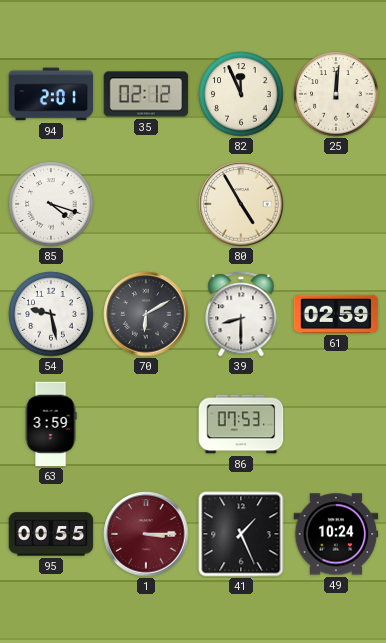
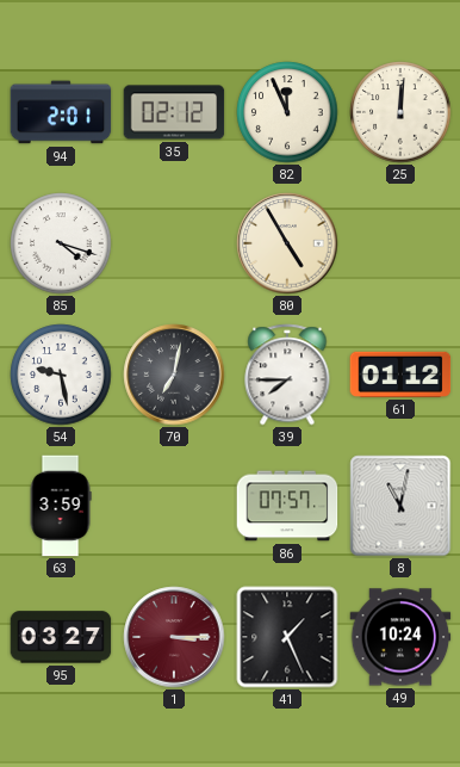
70: 6:10 -> 7:02
39: 8:30 -> 7:45
61: 02:59 -> 01:12
86: 07:53 -> 07:57
8: none -> 11:02
95: 00:55 -> 03:27
